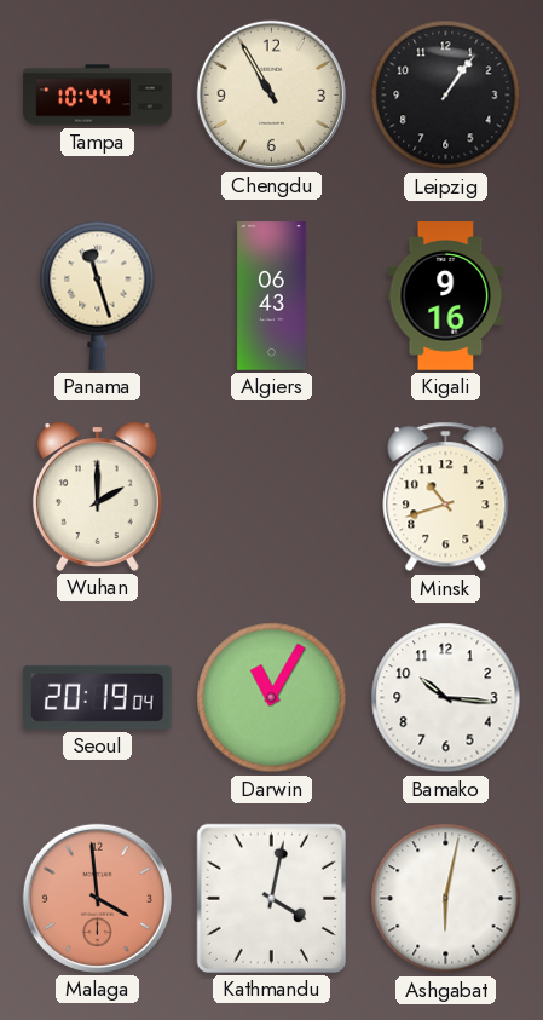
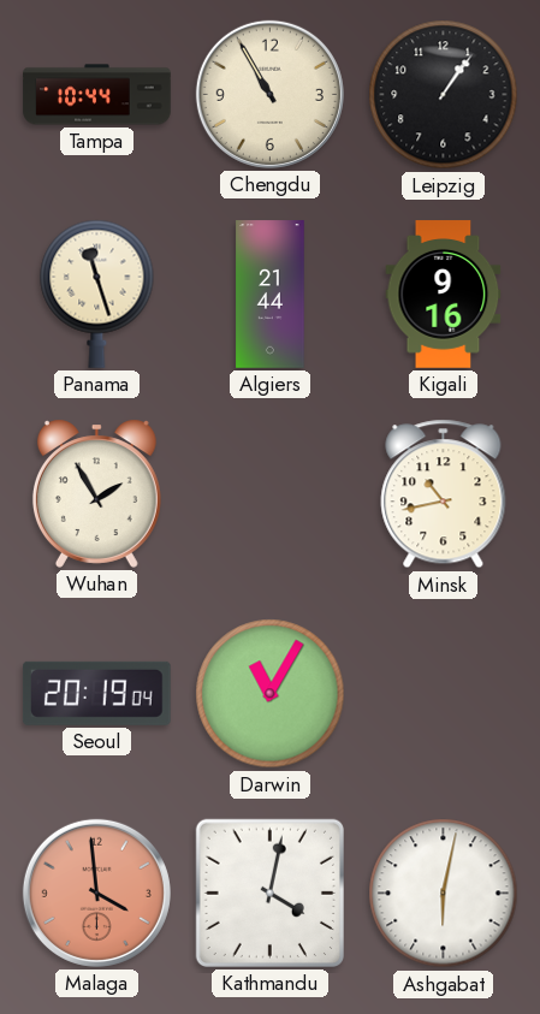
Algiers: 06:43 -> 21:44
Wuhan: 2:00 -> 1:55
Minsk: 10:42 -> 10:43
Bamako: 10:16 -> none
